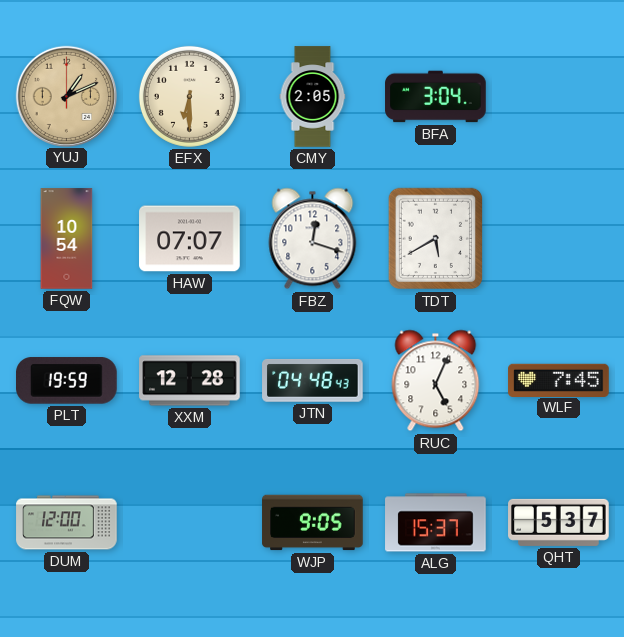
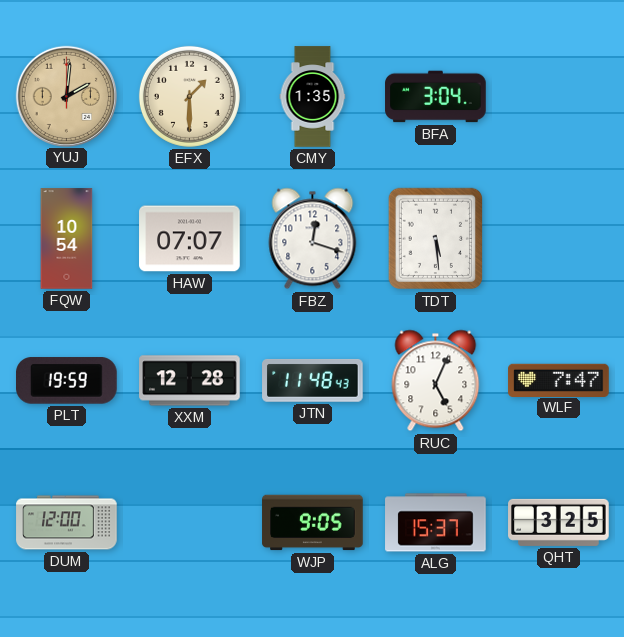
YUJ: 1:11 -> 2:01
EFX: 6:30 -> 1:30
CMY: 2:05 -> 1:35
TDT: 5:40 -> 5:29
JTN: 04:48 -> 11:48
WLF: 7:45 -> 7:47
QHT: 5:37 -> 3:25
